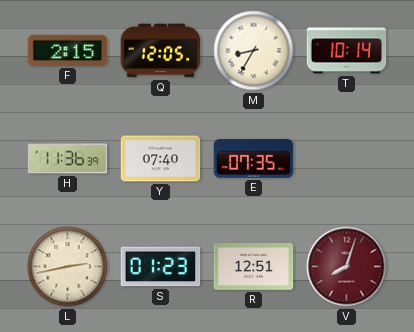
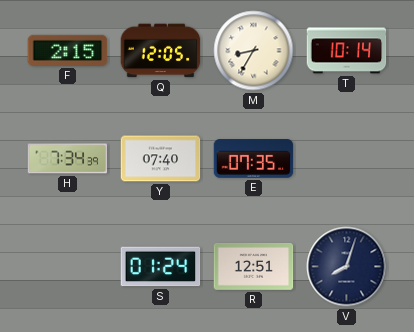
H: 11:36 -> 7:34
L: 2:43 -> none
S: 01:23 -> 01:24
V dial: burgundy -> navy
